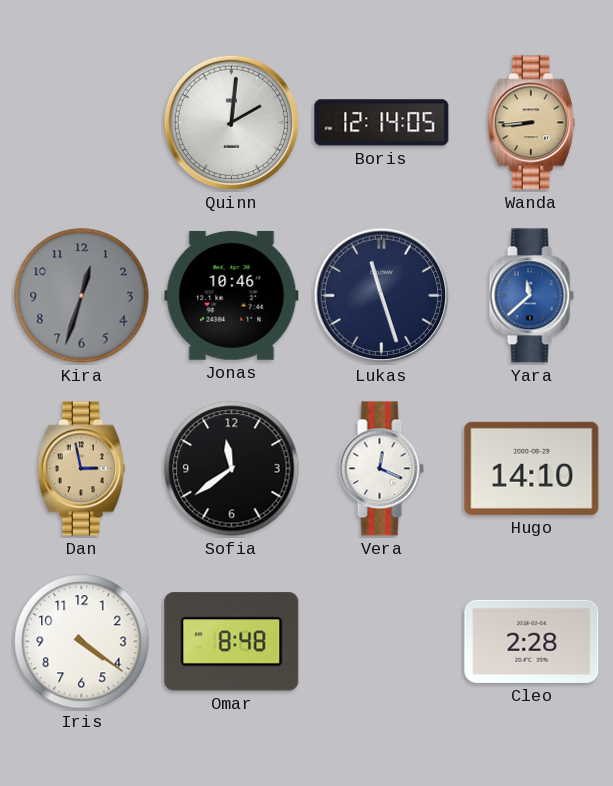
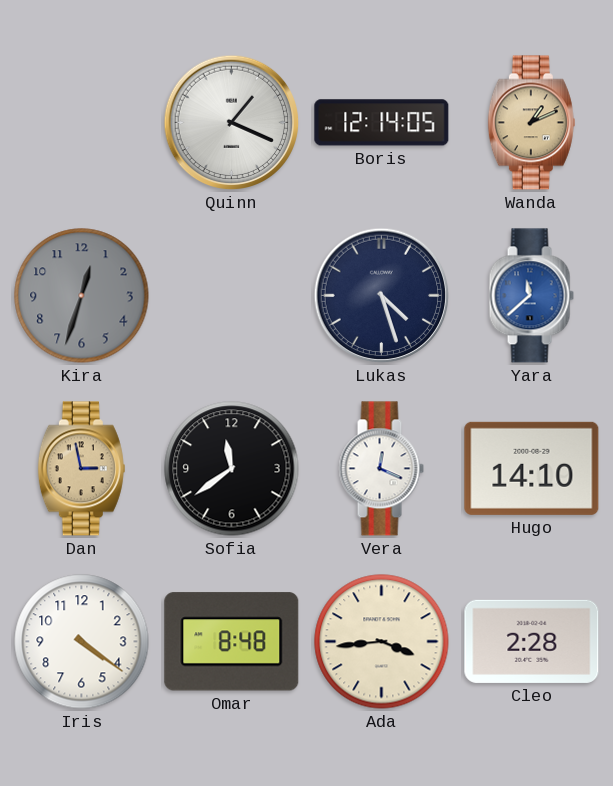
Quinn: 2:01 -> 1:19
Wanda: 8:44 -> 1:11
Jonas: 10:46 -> none
Lukas: 11:27 -> 4:27
Ada: none -> 3:44
